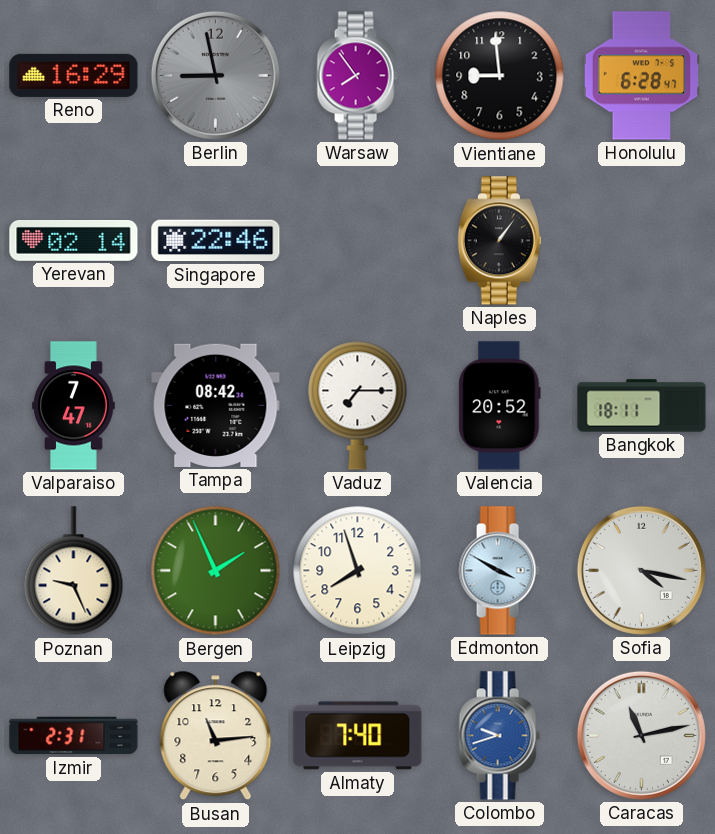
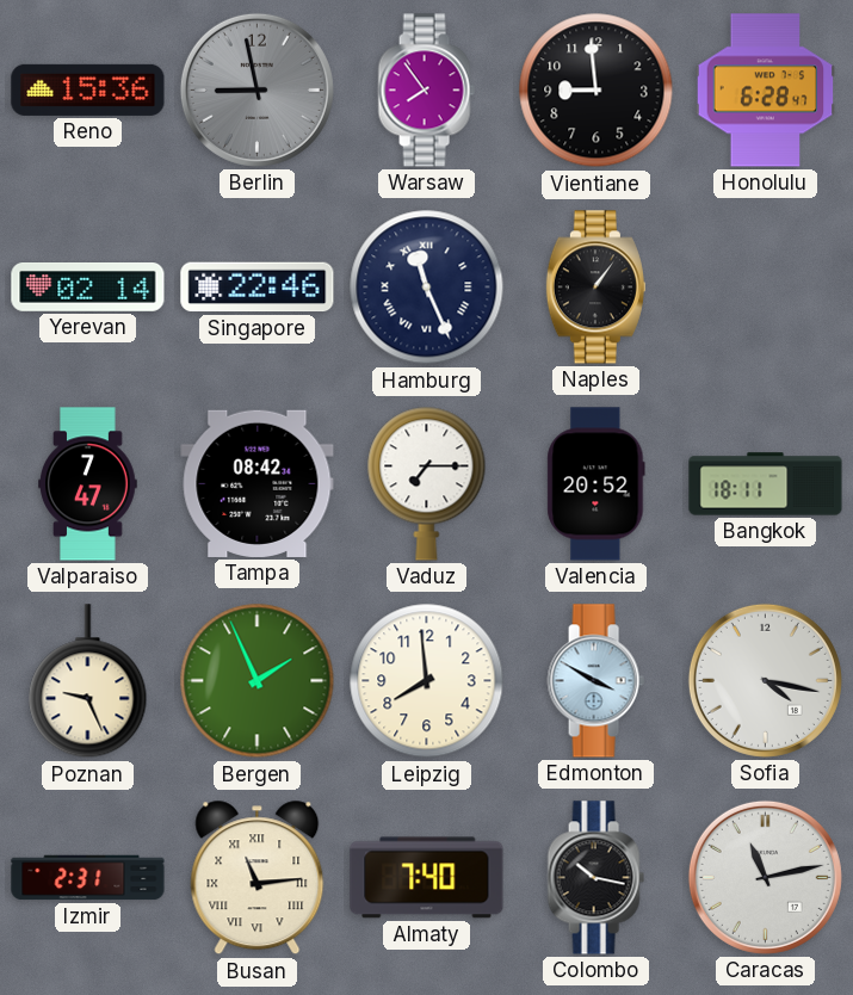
Reno: 16:29 -> 15:36
Hamburg: none -> 11:26
Leipzig: 7:57 -> 7:59
Busan numerals: Arabic -> Roman
Colombo: 9:42 -> 10:17
Colombo dial: blue -> black
